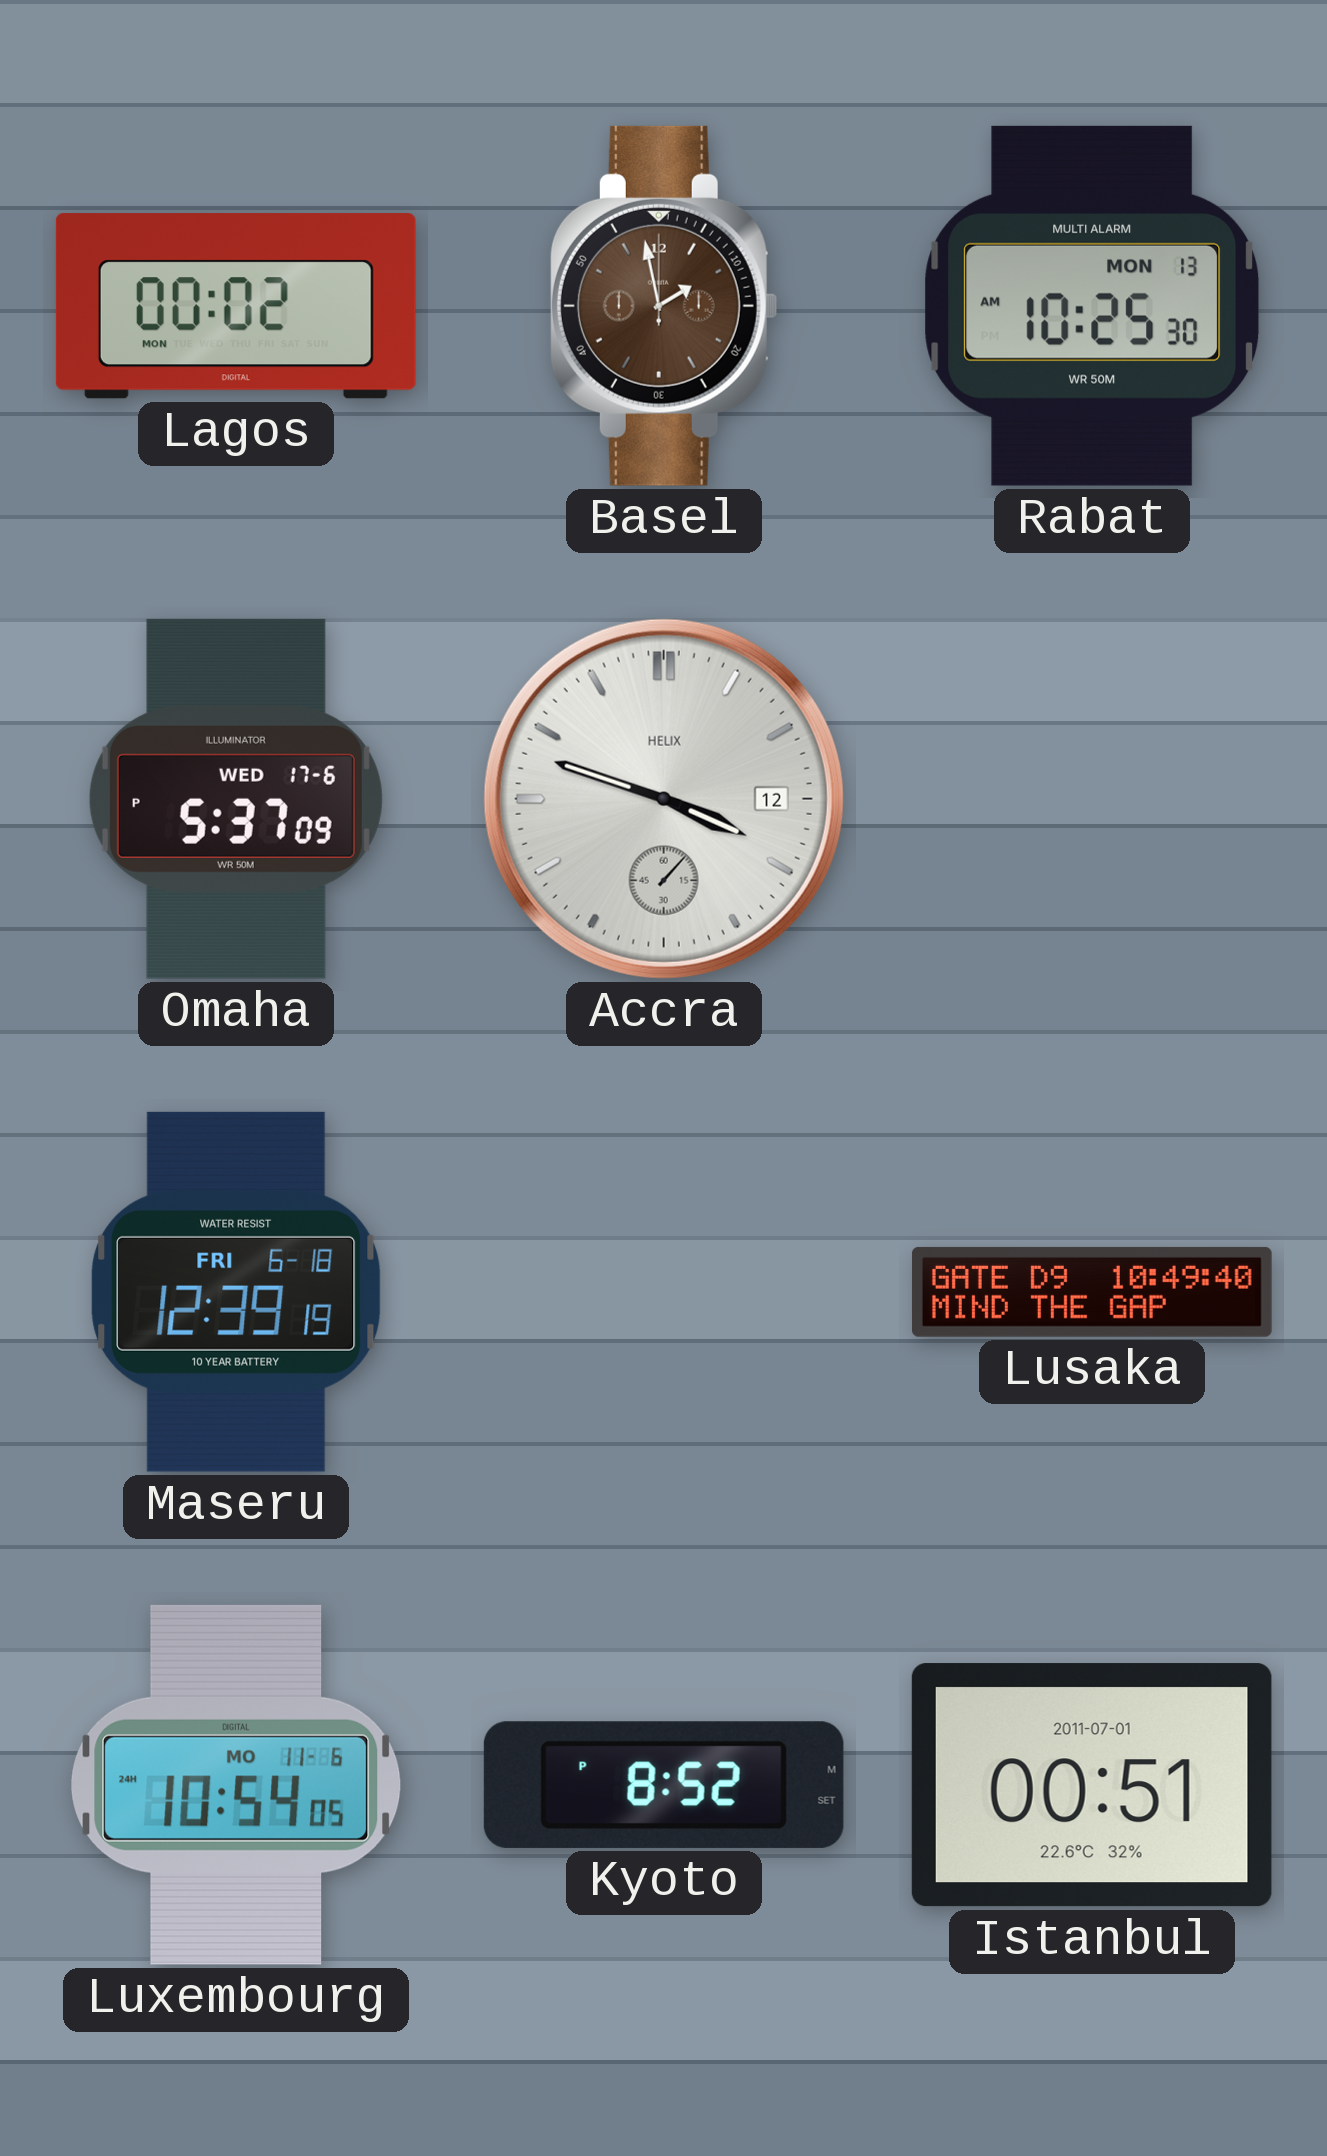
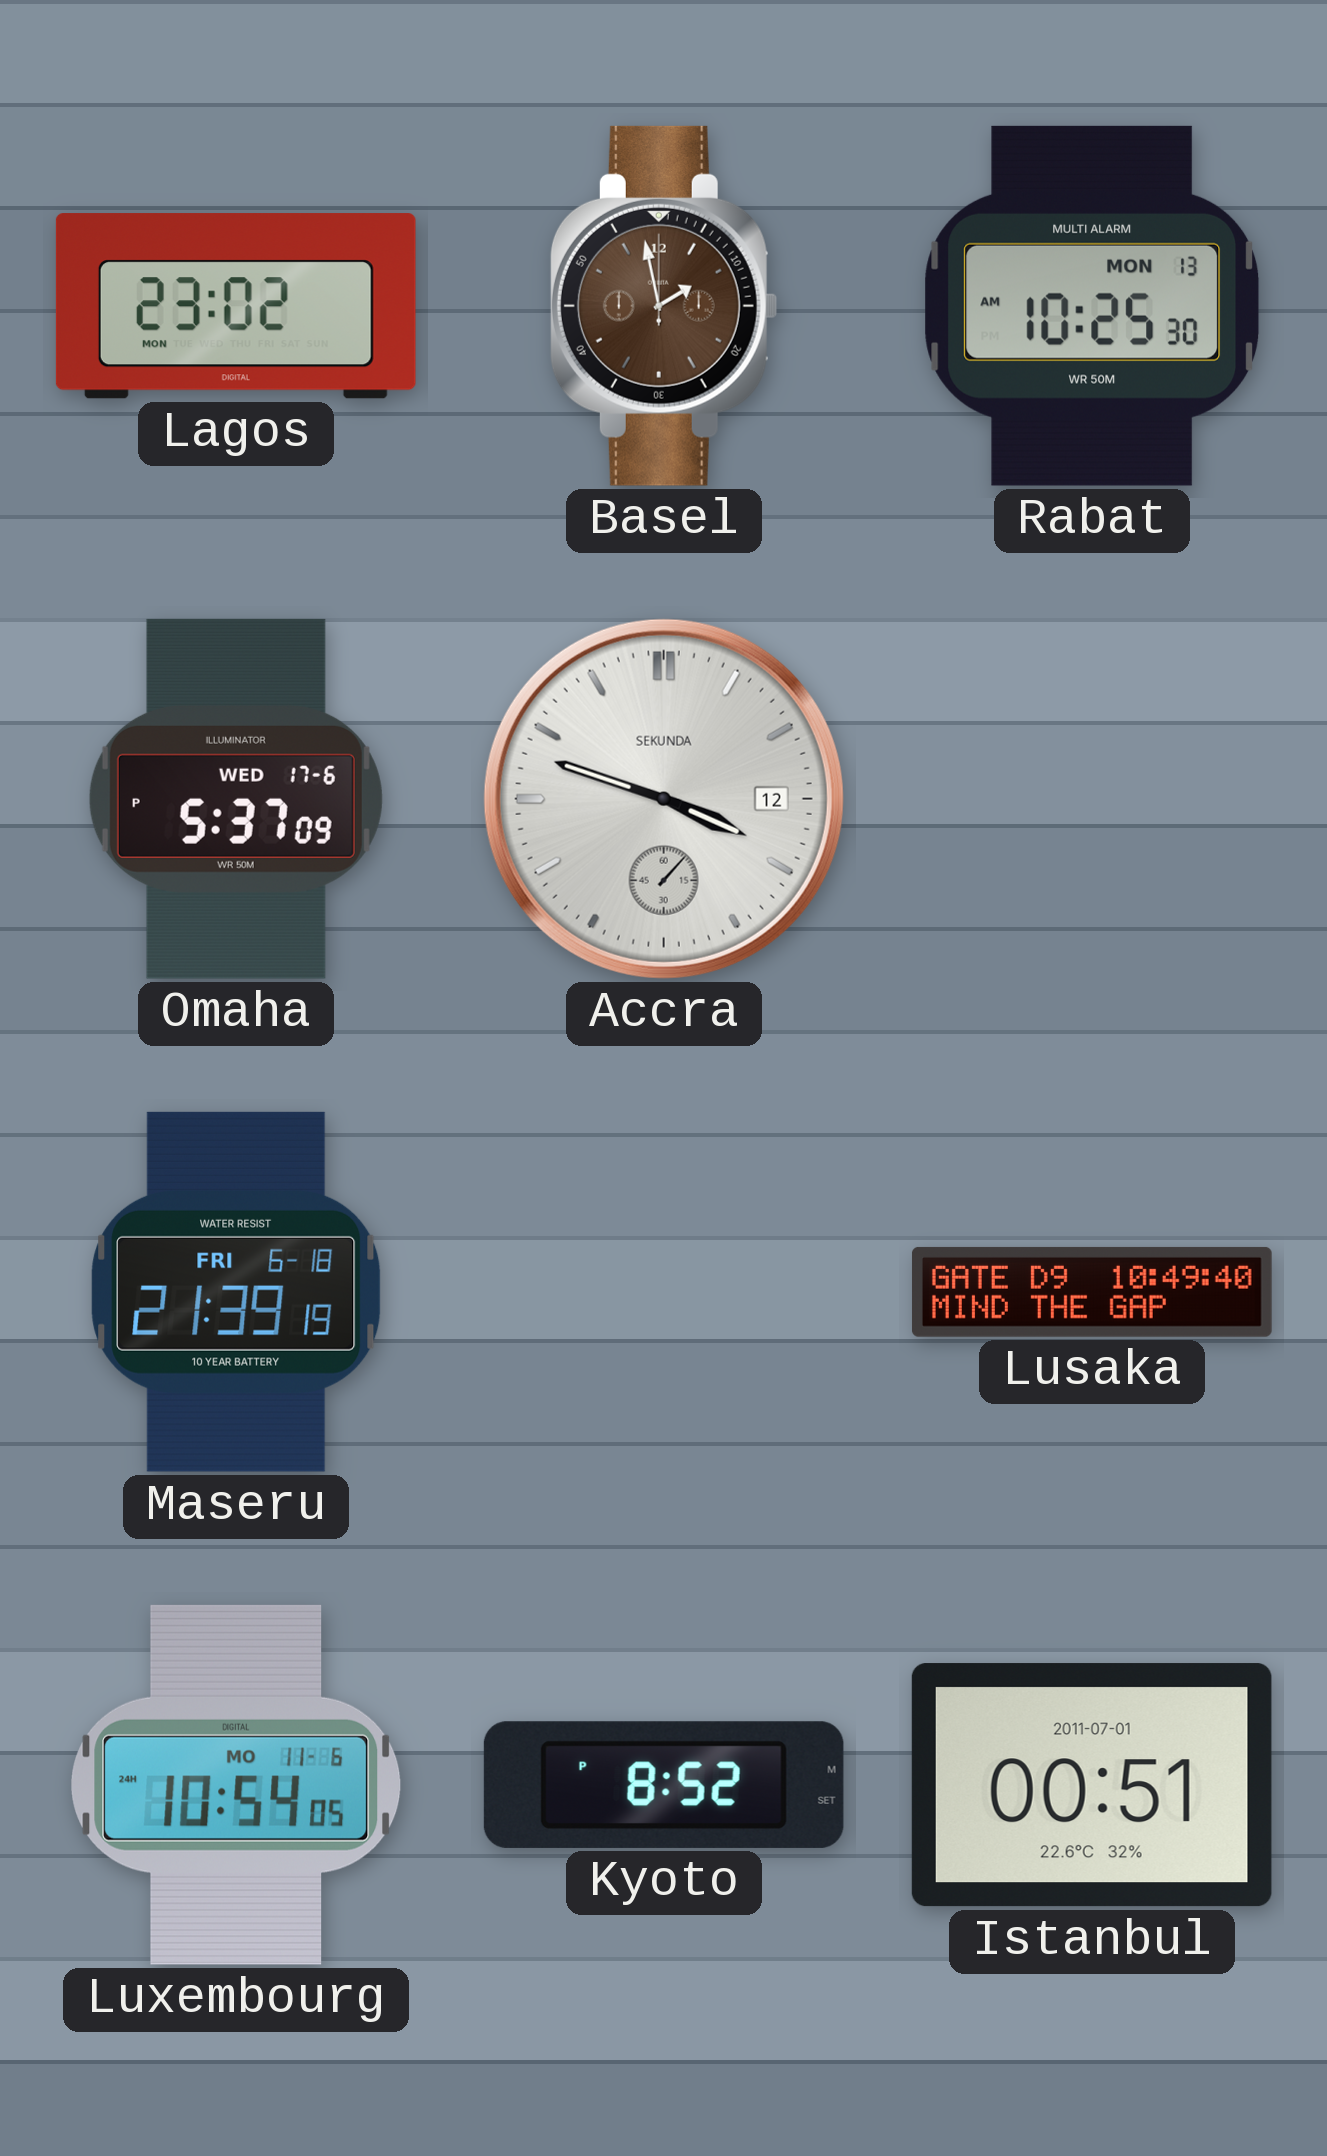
Lagos: 00:02 -> 23:02
Accra brand: HELIX -> SEKUNDA
Maseru: 12:39 -> 21:39
